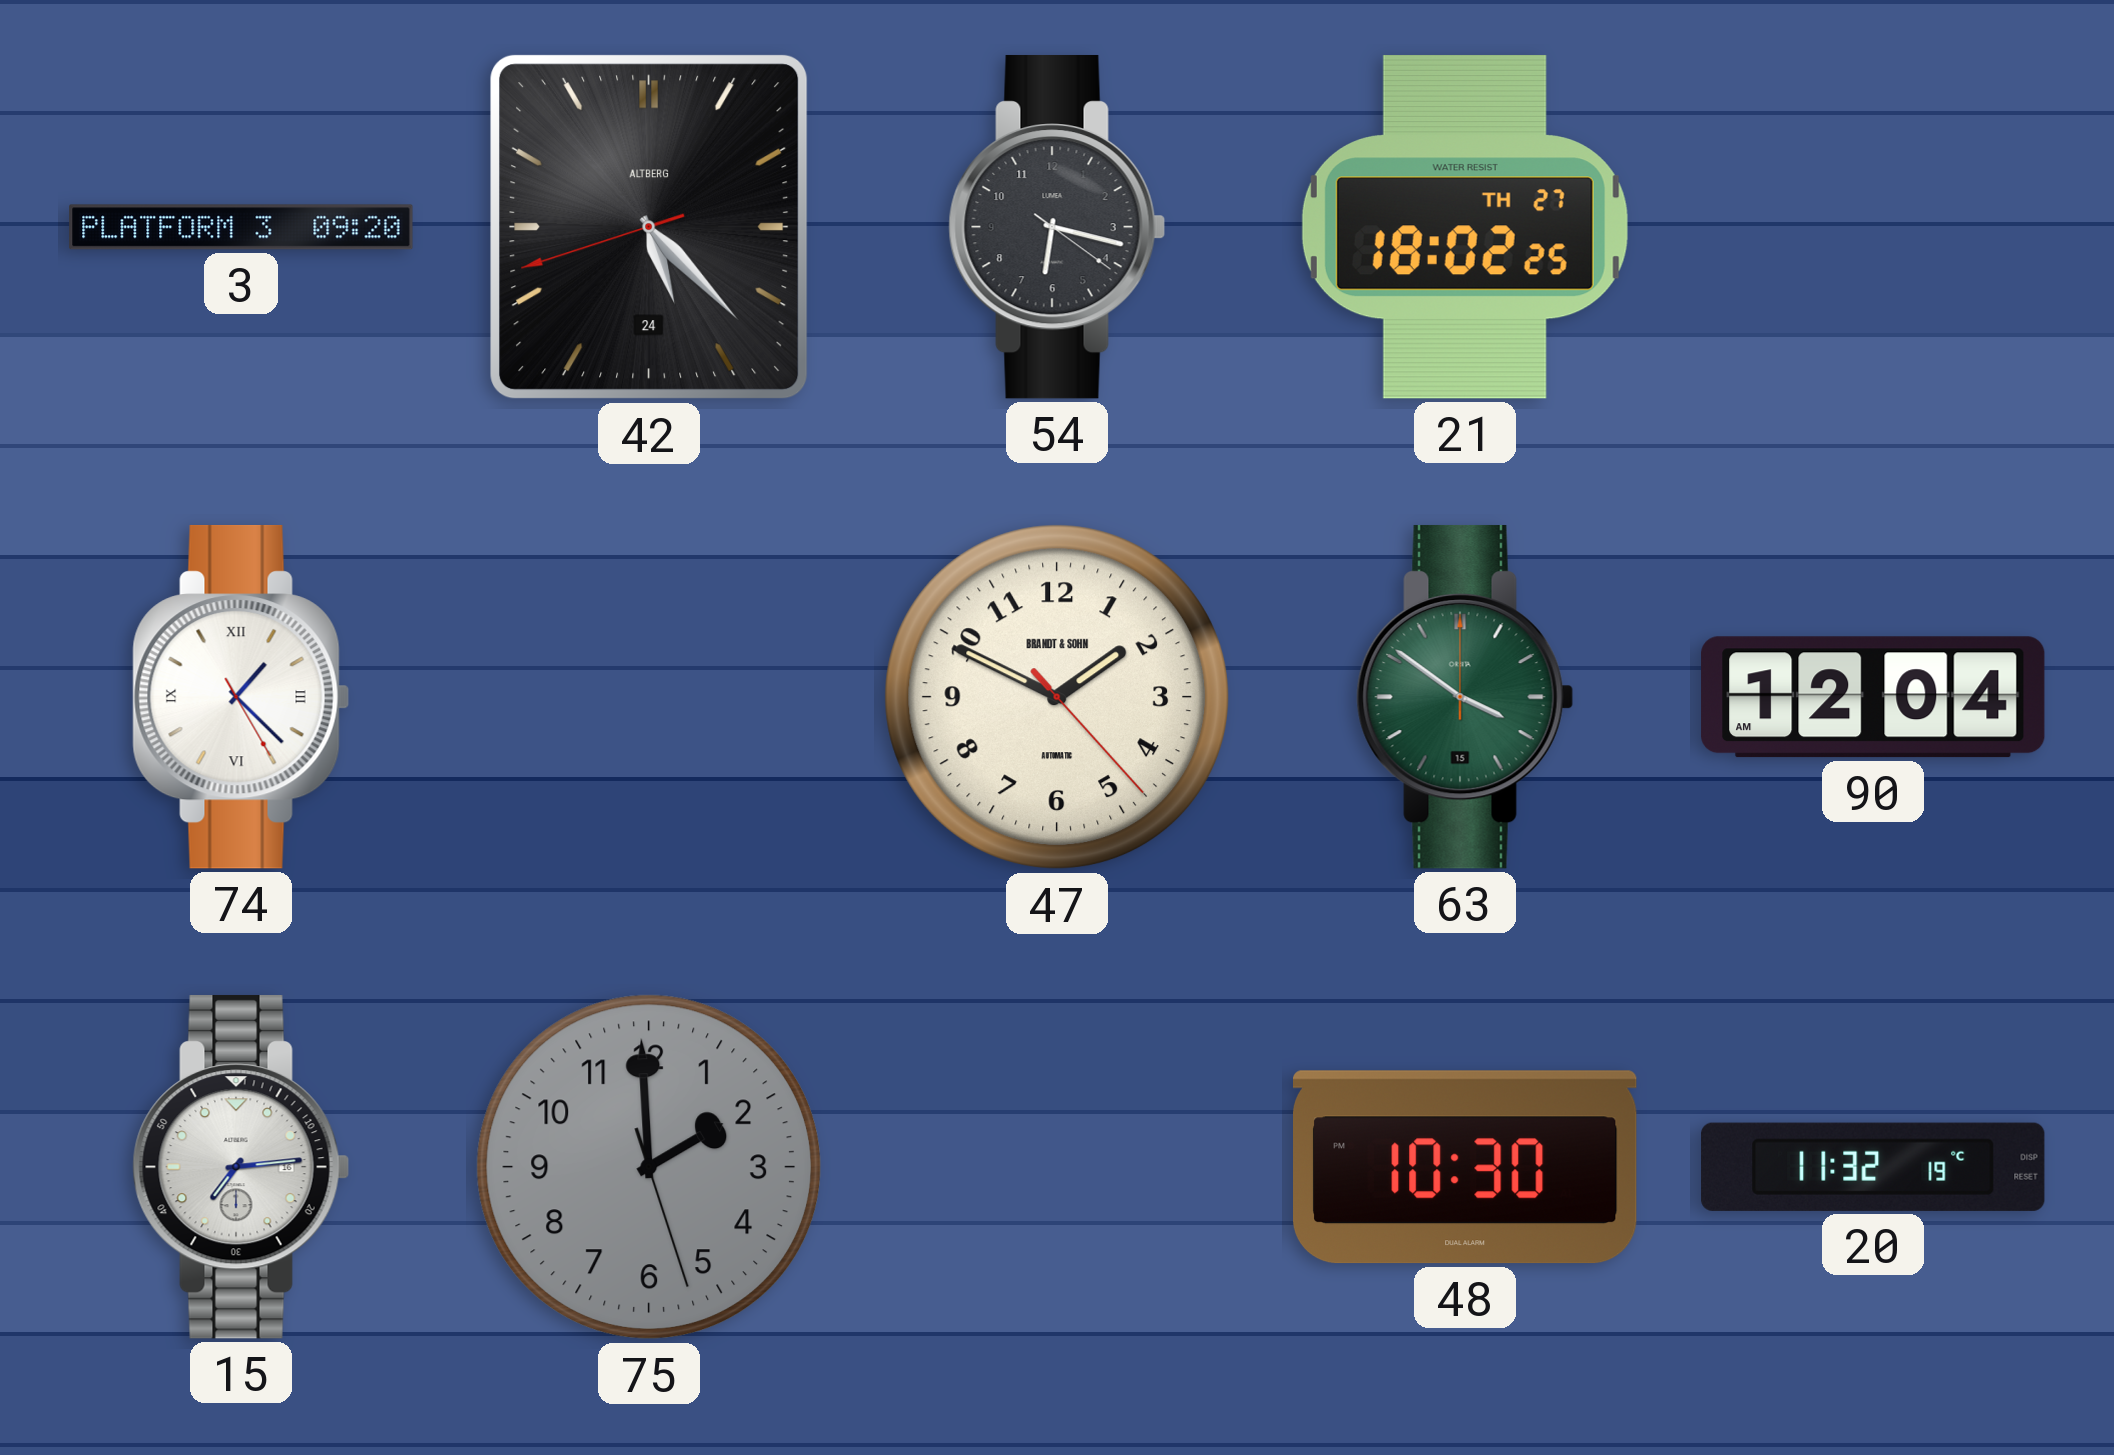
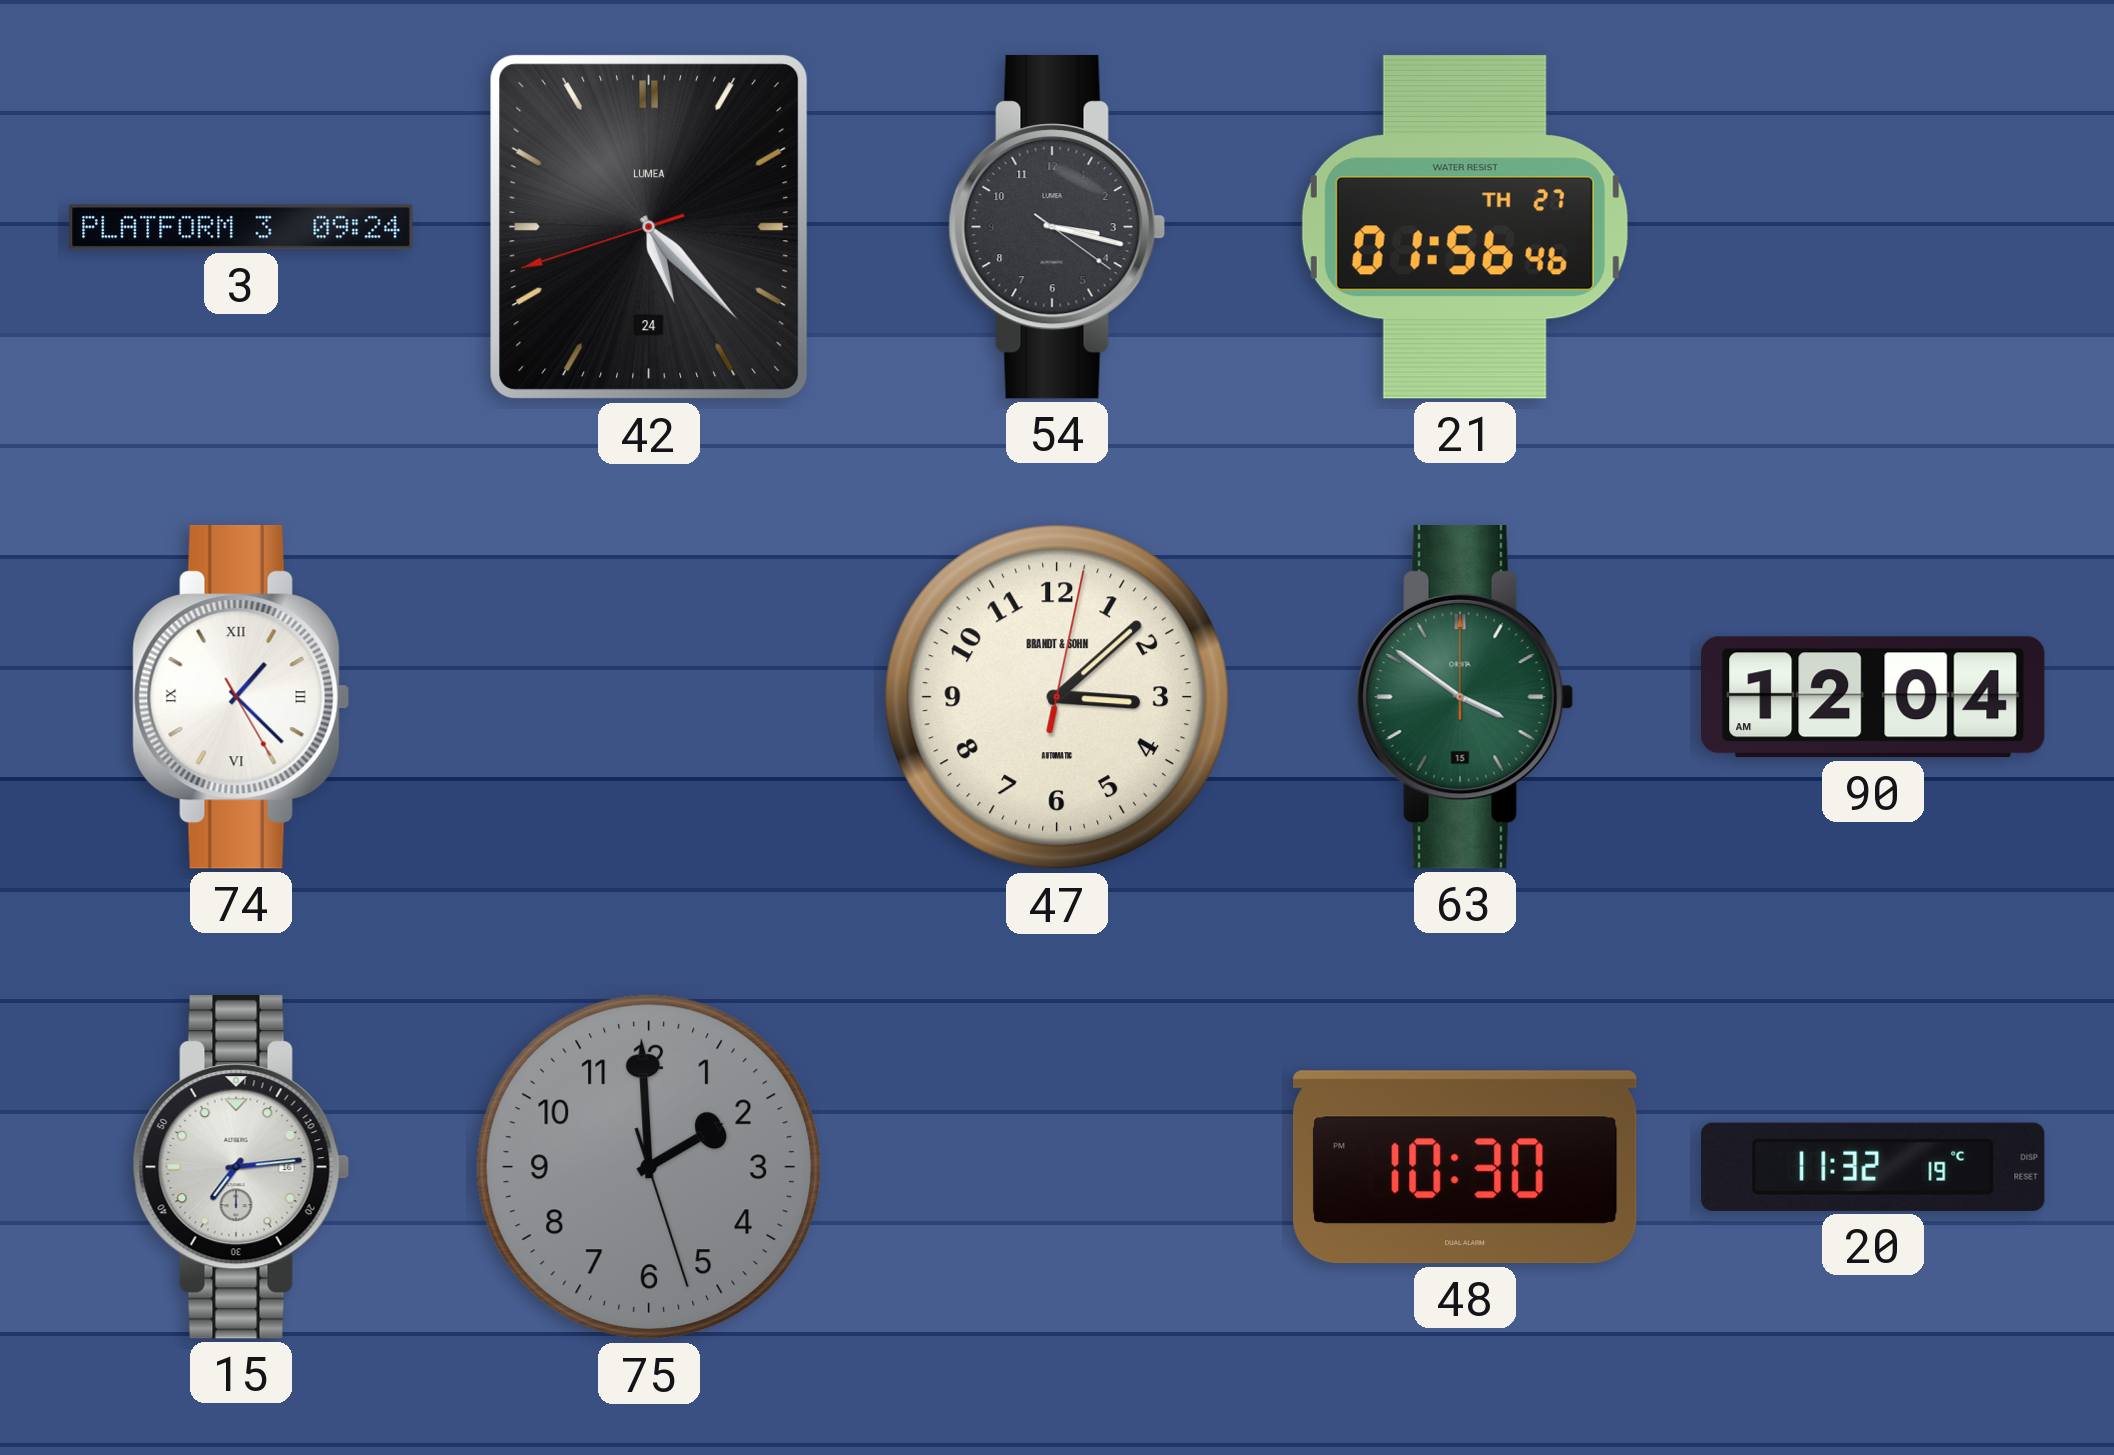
3: 09:20 -> 09:24
42 brand: ALTBERG -> LUMEA
54: 6:17 -> 3:17
21: 18:02 -> 01:56
47: 1:49 -> 3:08
